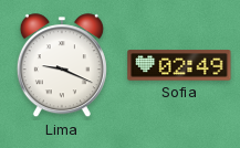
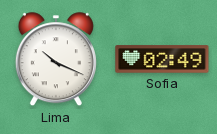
Lima: 9:19 -> 10:19
